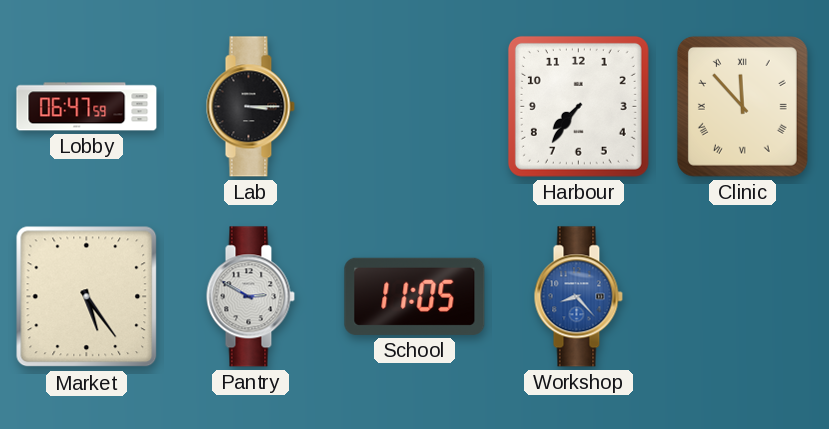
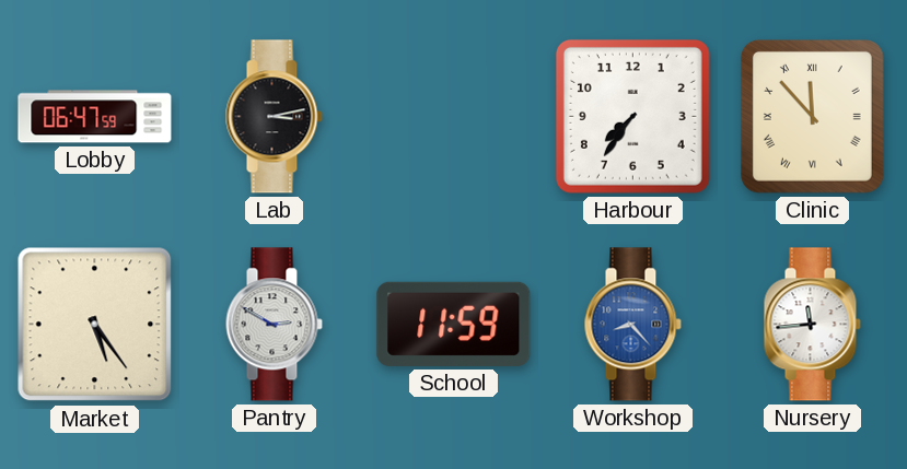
Lab: 3:15 -> 3:13
School: 11:05 -> 11:59
Nursery: none -> 11:44
